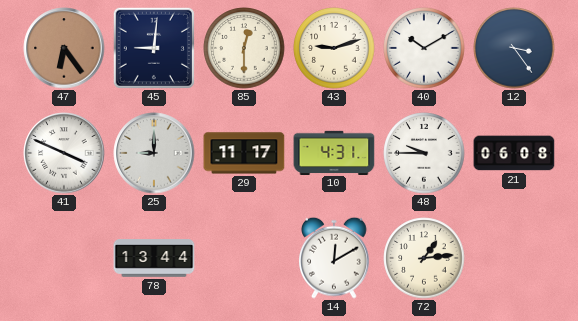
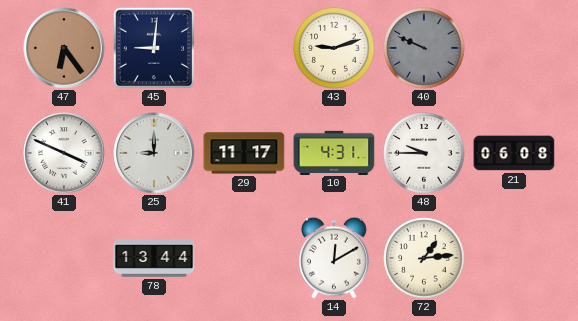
85: 12:30 -> none
40: 10:10 -> 9:49
40 dial: white -> grey
12: 3:24 -> none
